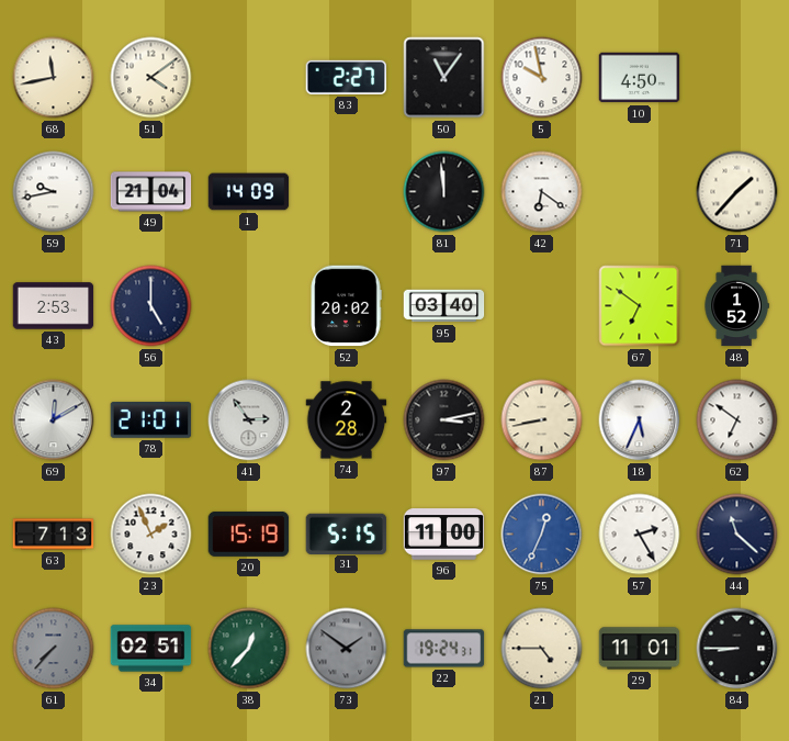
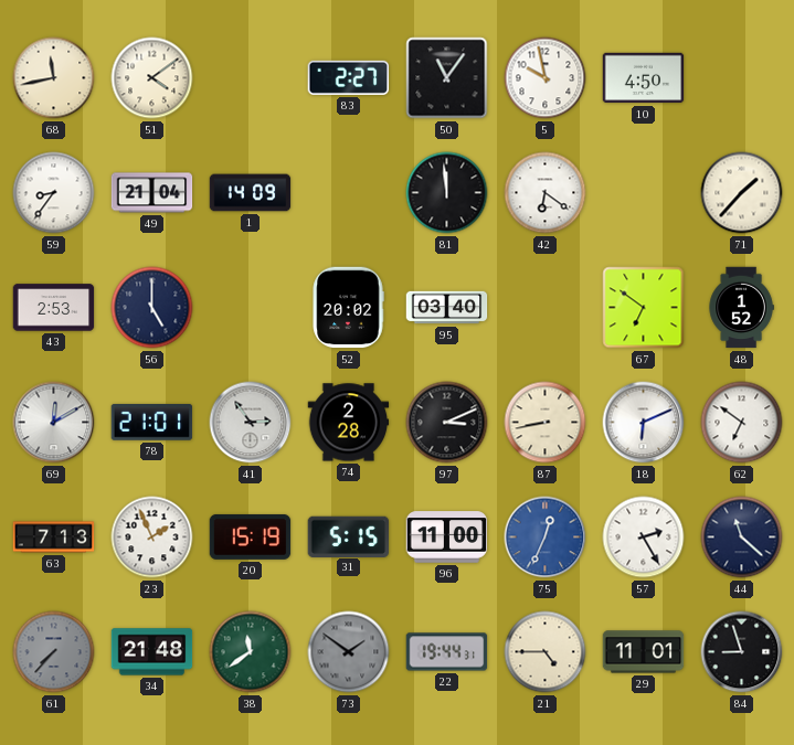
59: 9:43 -> 8:36
97: 3:13 -> 3:11
18: 5:34 -> 6:11
34: 02:51 -> 21:48
38: 12:37 -> 11:39
22: 19:24 -> 19:44
84: 8:45 -> 8:57
